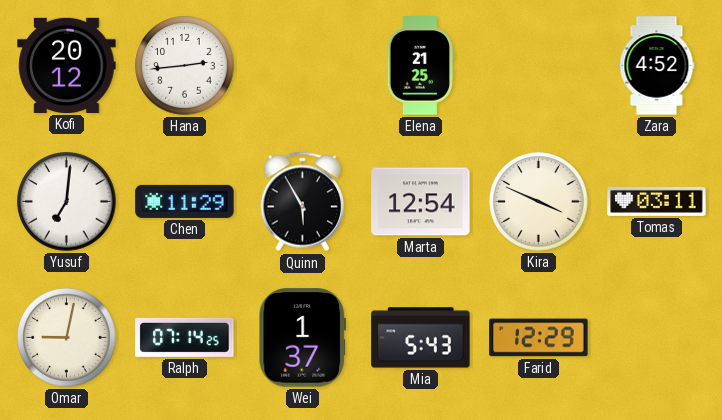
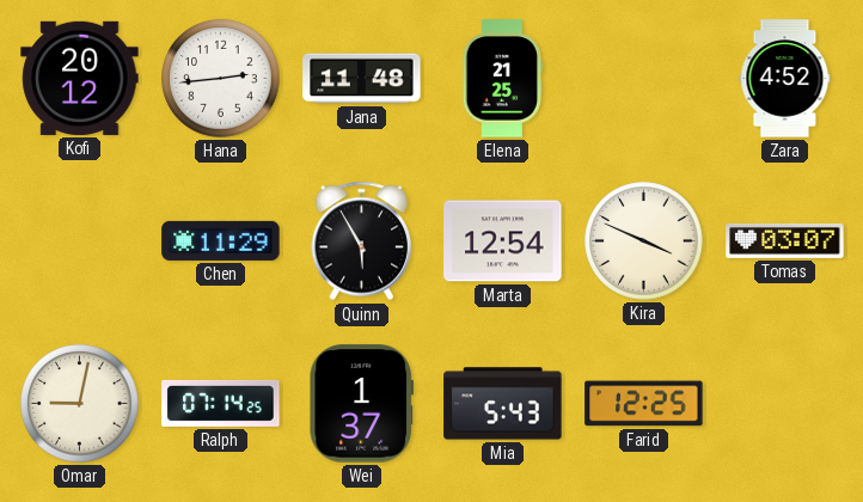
Jana: none -> 11:48
Yusuf: 7:01 -> none
Tomas: 03:11 -> 03:07
Farid: 12:29 -> 12:25
